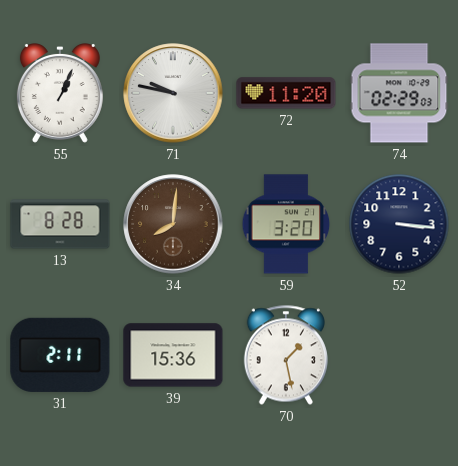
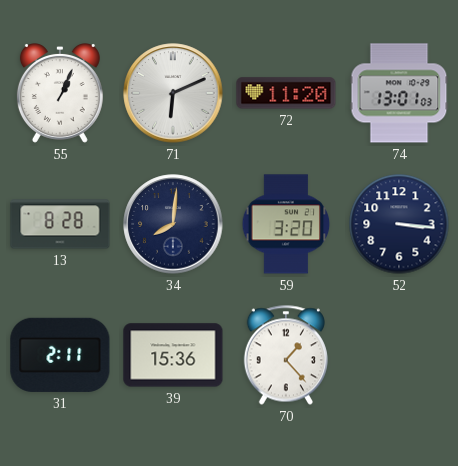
71: 9:47 -> 6:11
74: 02:29 -> 13:01
34 dial: brown -> navy
70: 1:28 -> 1:23
